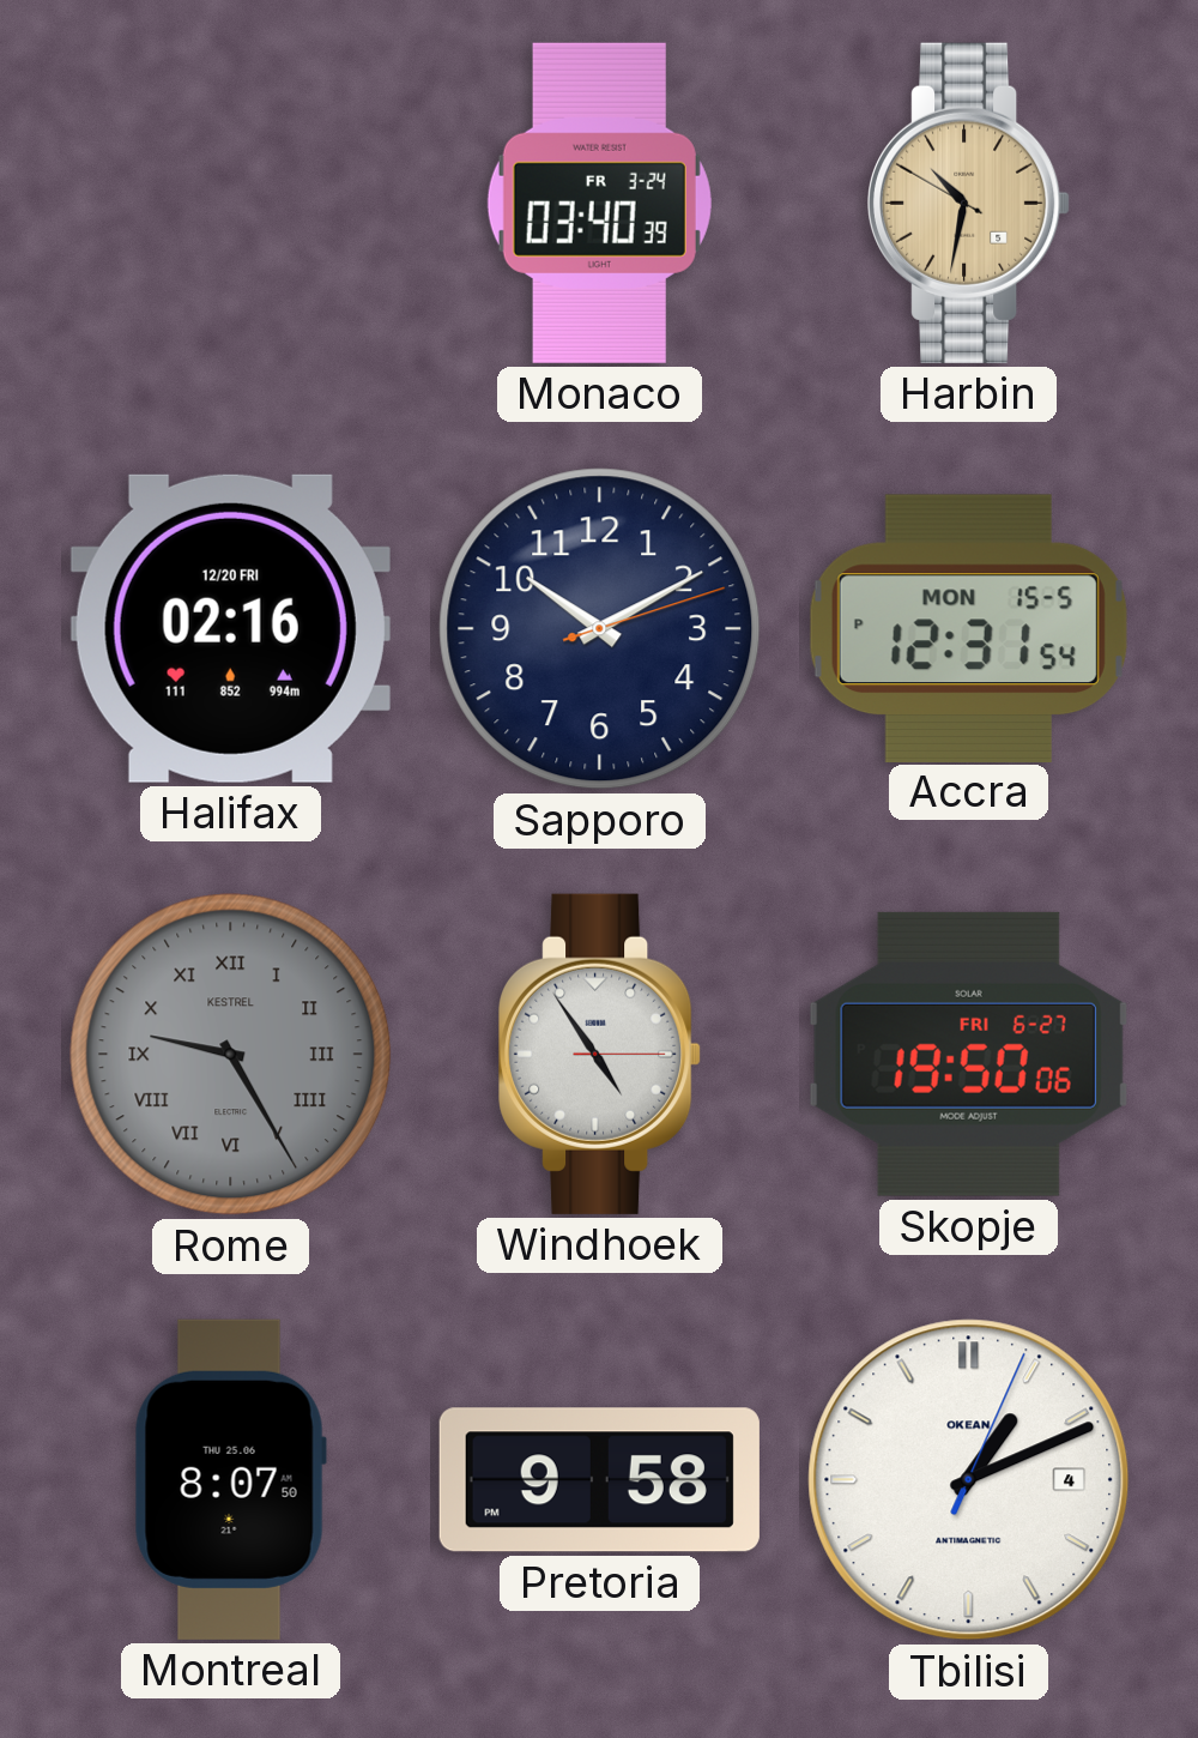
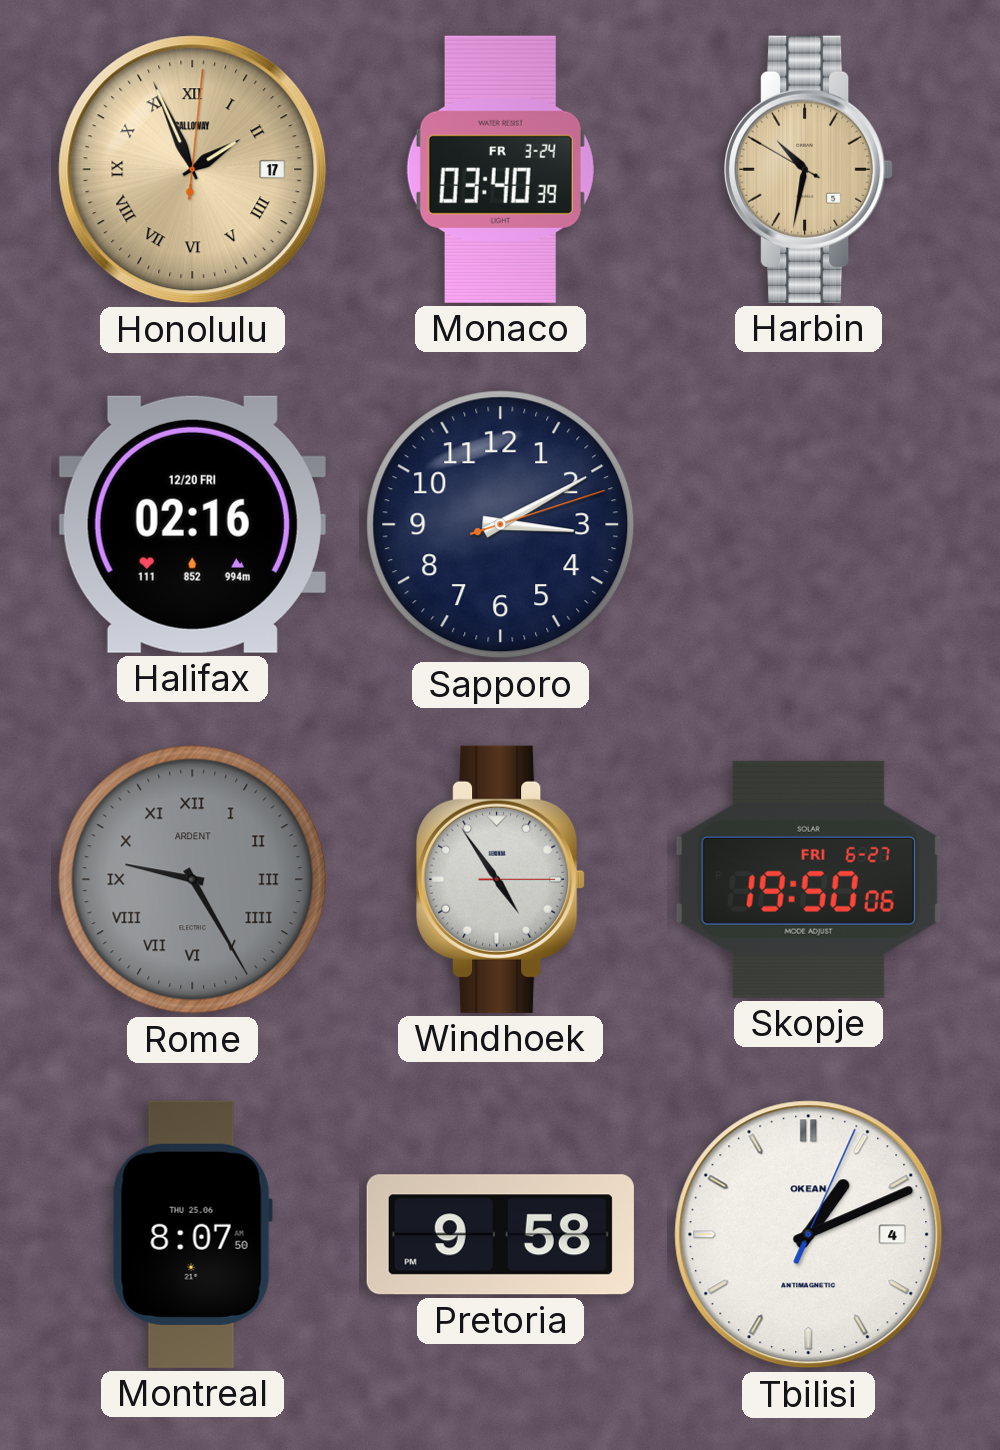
Honolulu: none -> 1:56
Sapporo: 10:10 -> 3:10
Accra: 12:31 -> none
Rome brand: KESTREL -> ARDENT
